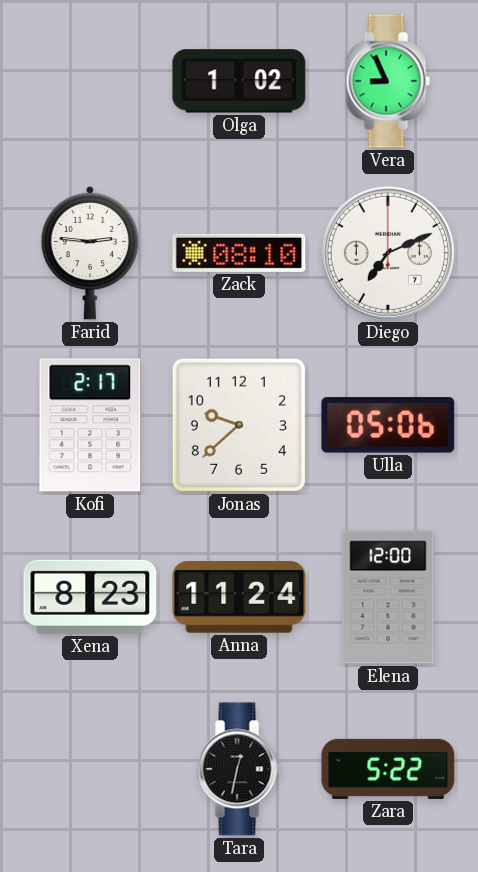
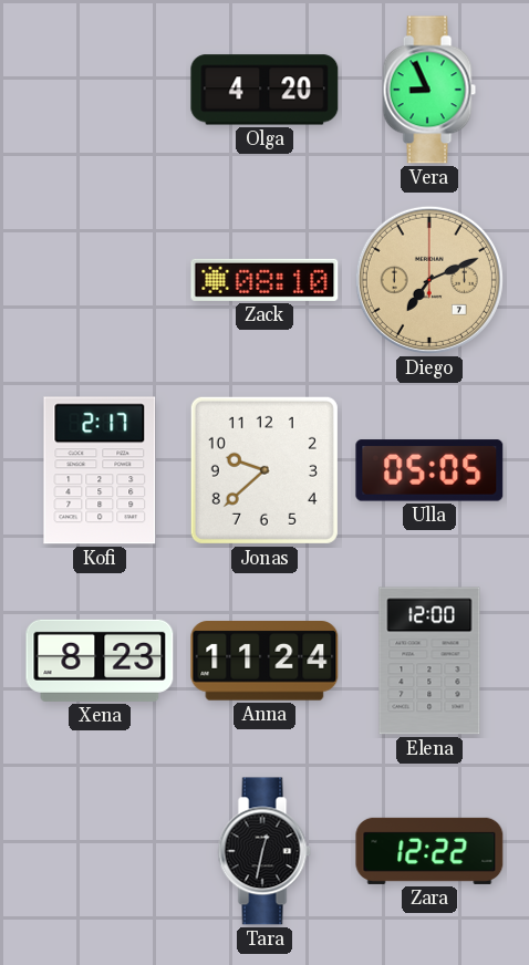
Olga: 1:02 -> 4:20
Farid: 2:46 -> none
Diego dial: white -> champagne
Ulla: 05:06 -> 05:05
Zara: 5:22 -> 12:22
